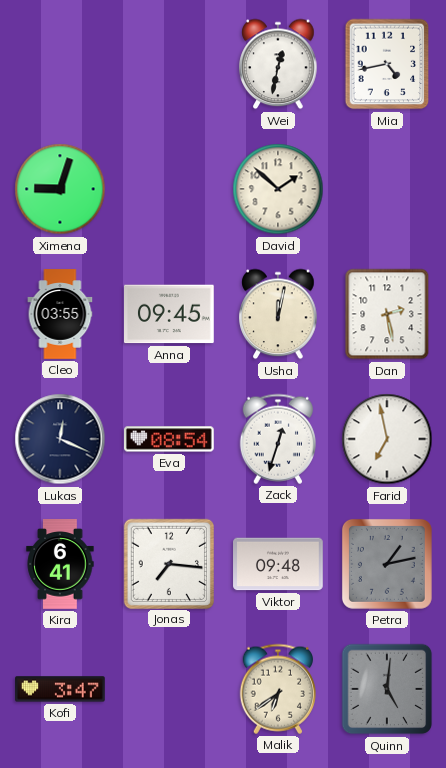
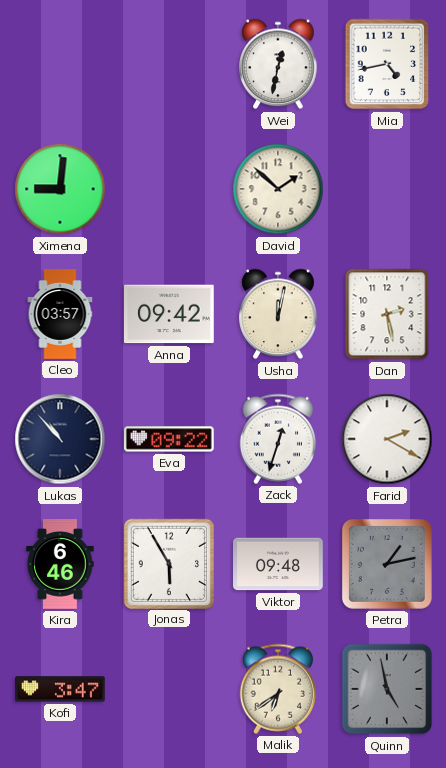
Ximena: 9:03 -> 9:01
Cleo: 03:55 -> 03:57
Anna: 09:45 -> 09:42
Lukas: 12:19 -> 10:53
Eva: 08:54 -> 09:22
Farid: 6:58 -> 2:20
Kira: 6:41 -> 6:46
Jonas: 7:16 -> 5:55
Quinn: 5:01 -> 4:58
